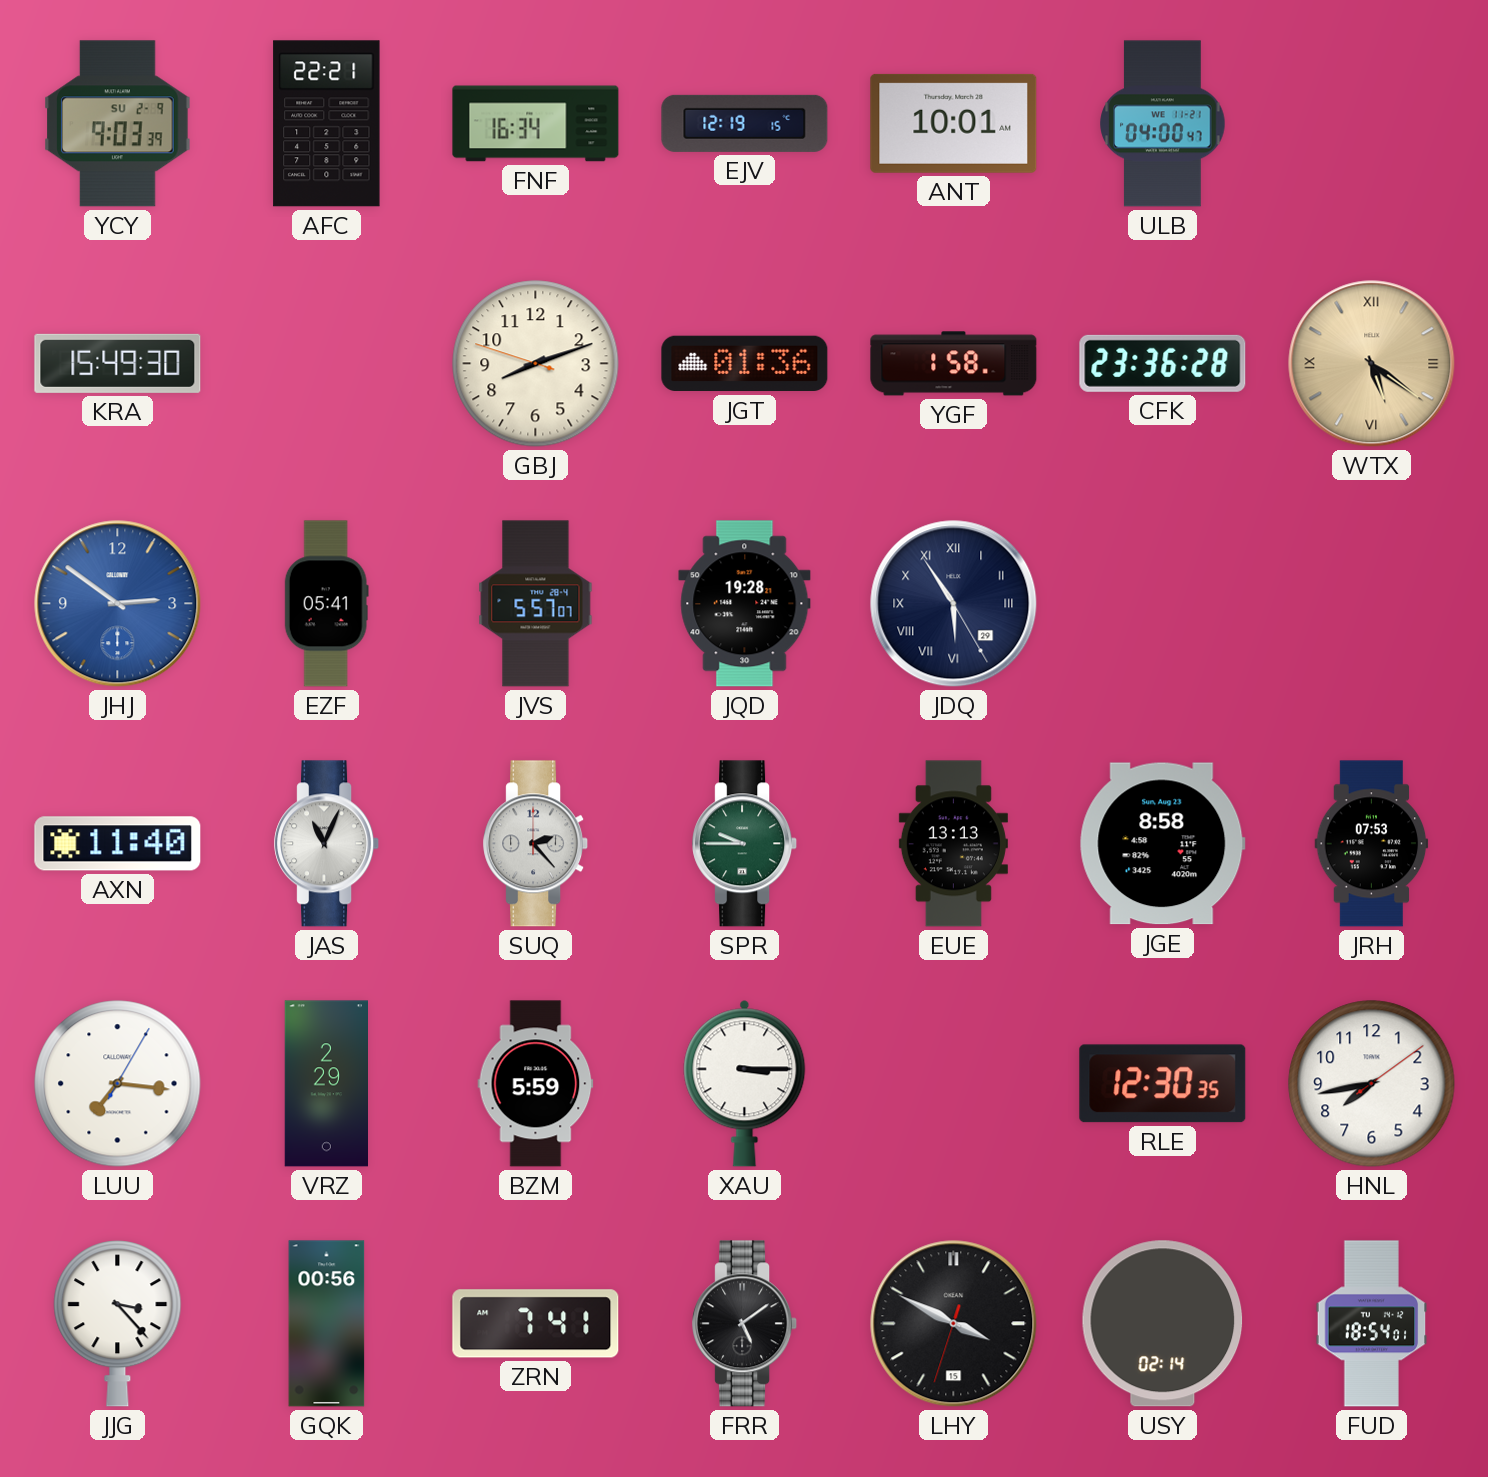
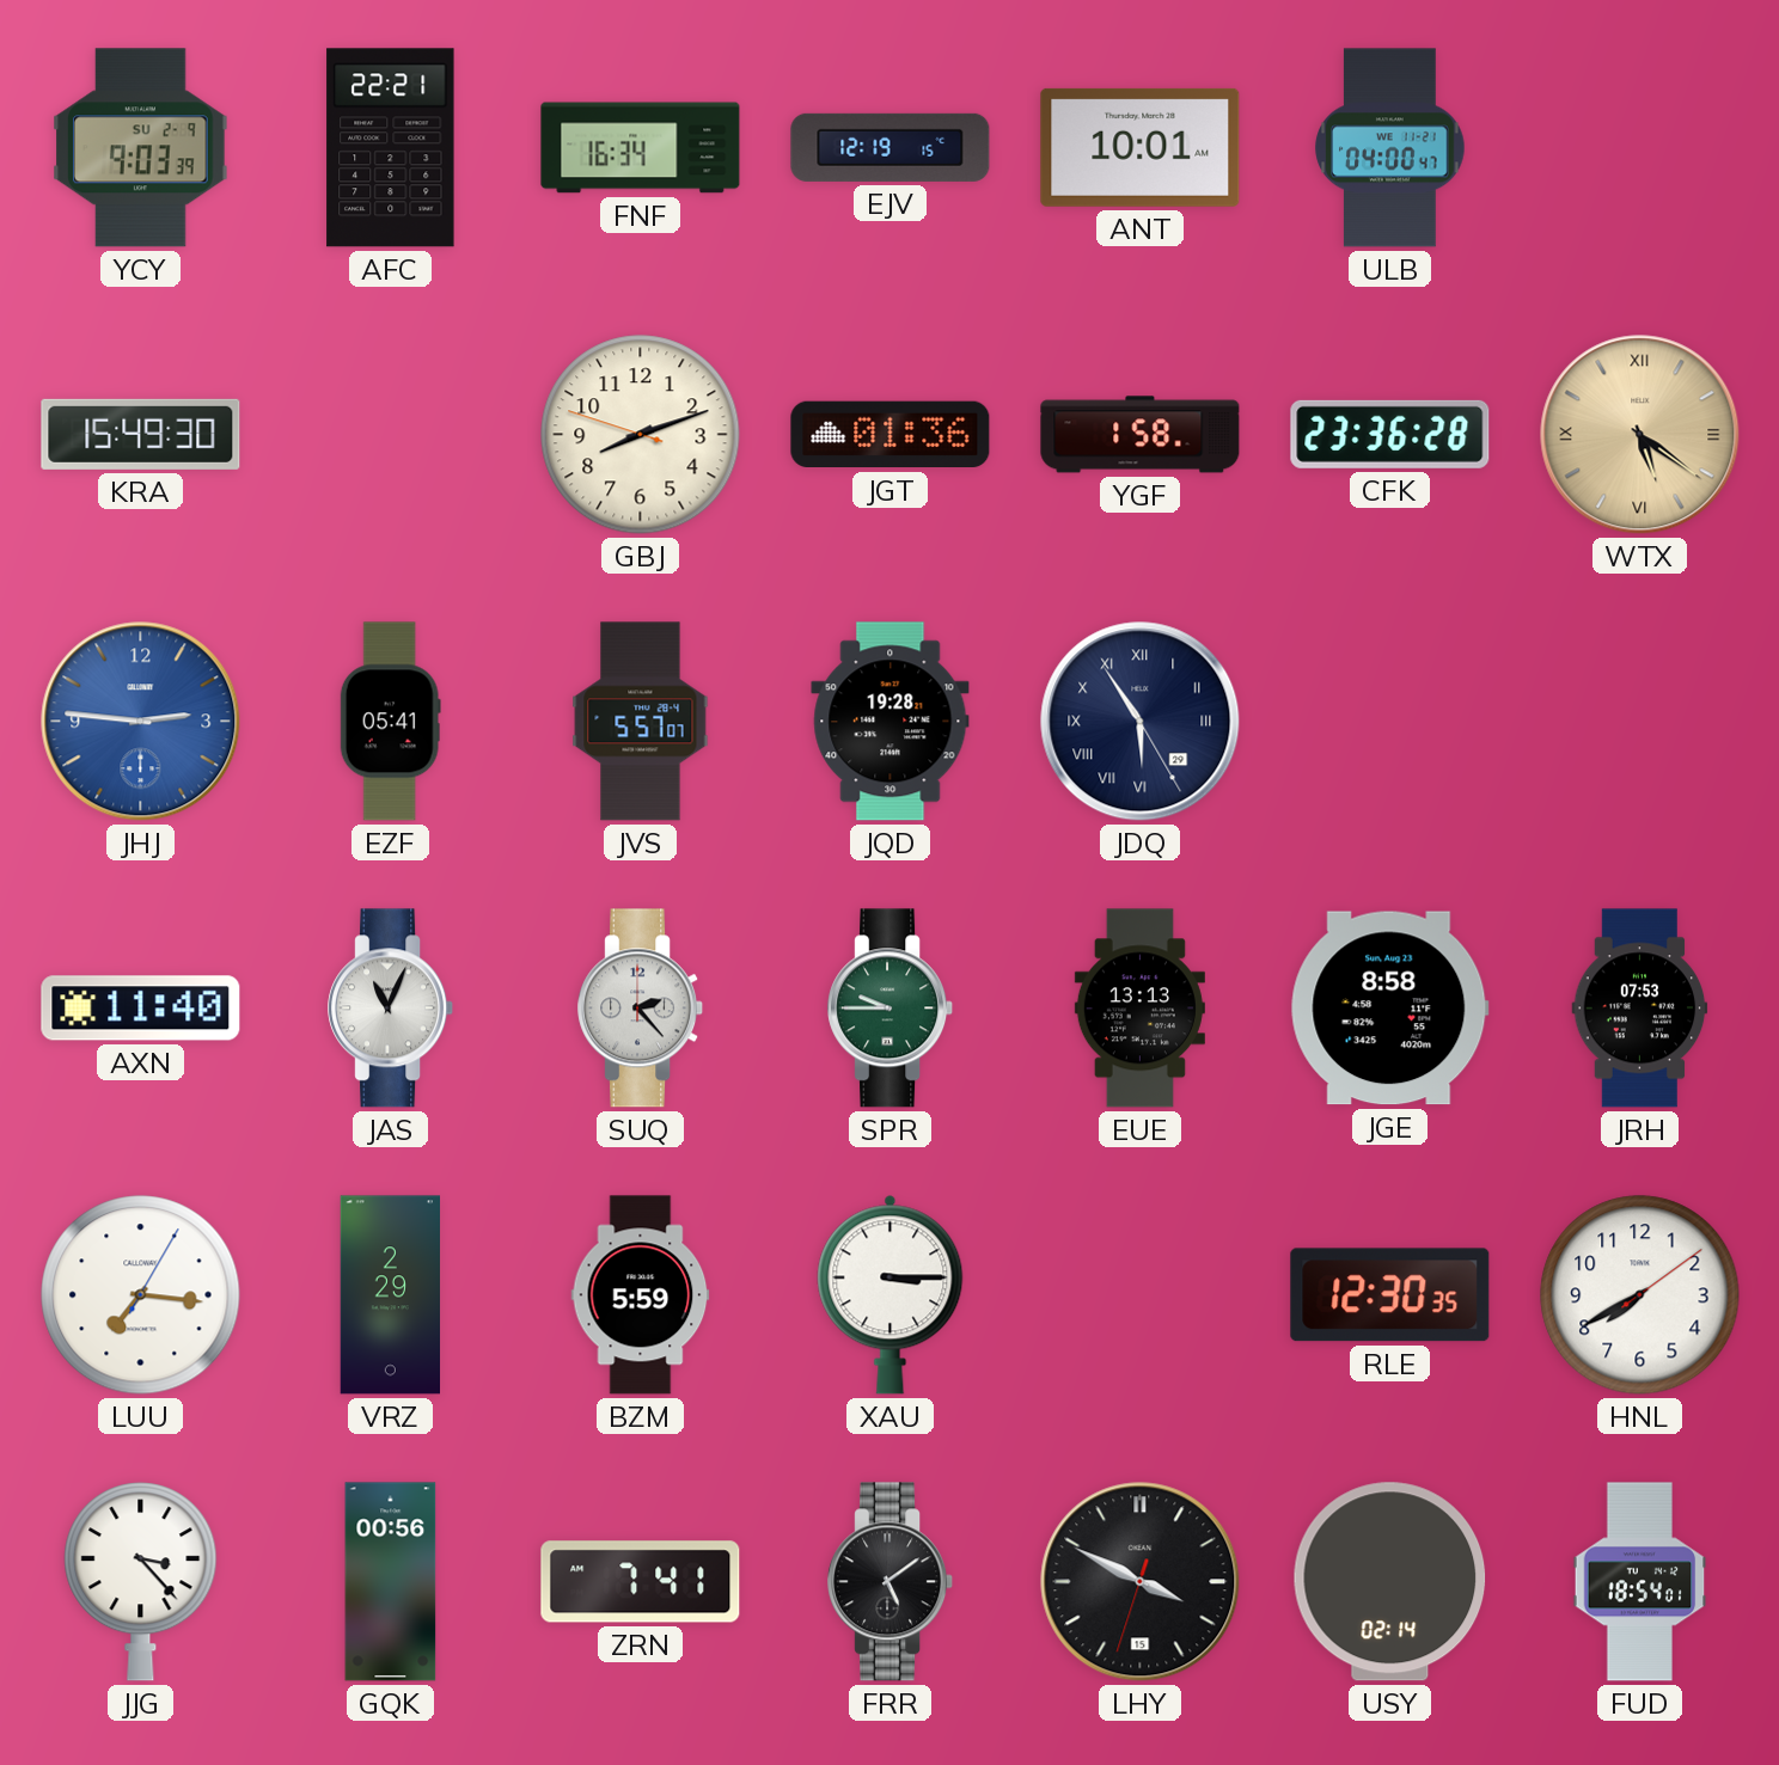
JHJ: 2:51 -> 2:46
HNL: 7:43 -> 7:40
